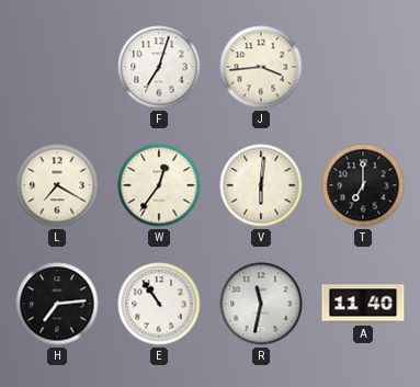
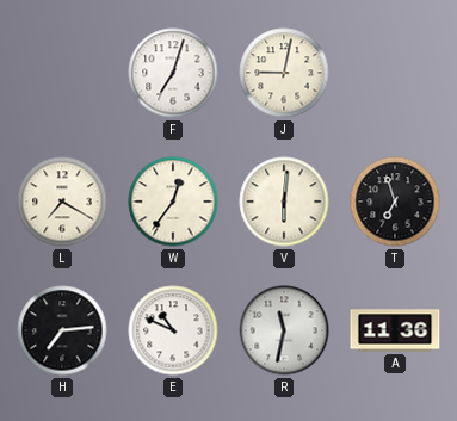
J: 3:44 -> 9:02
T: 7:00 -> 6:57
E: 10:54 -> 10:49
A: 11:40 -> 11:36
